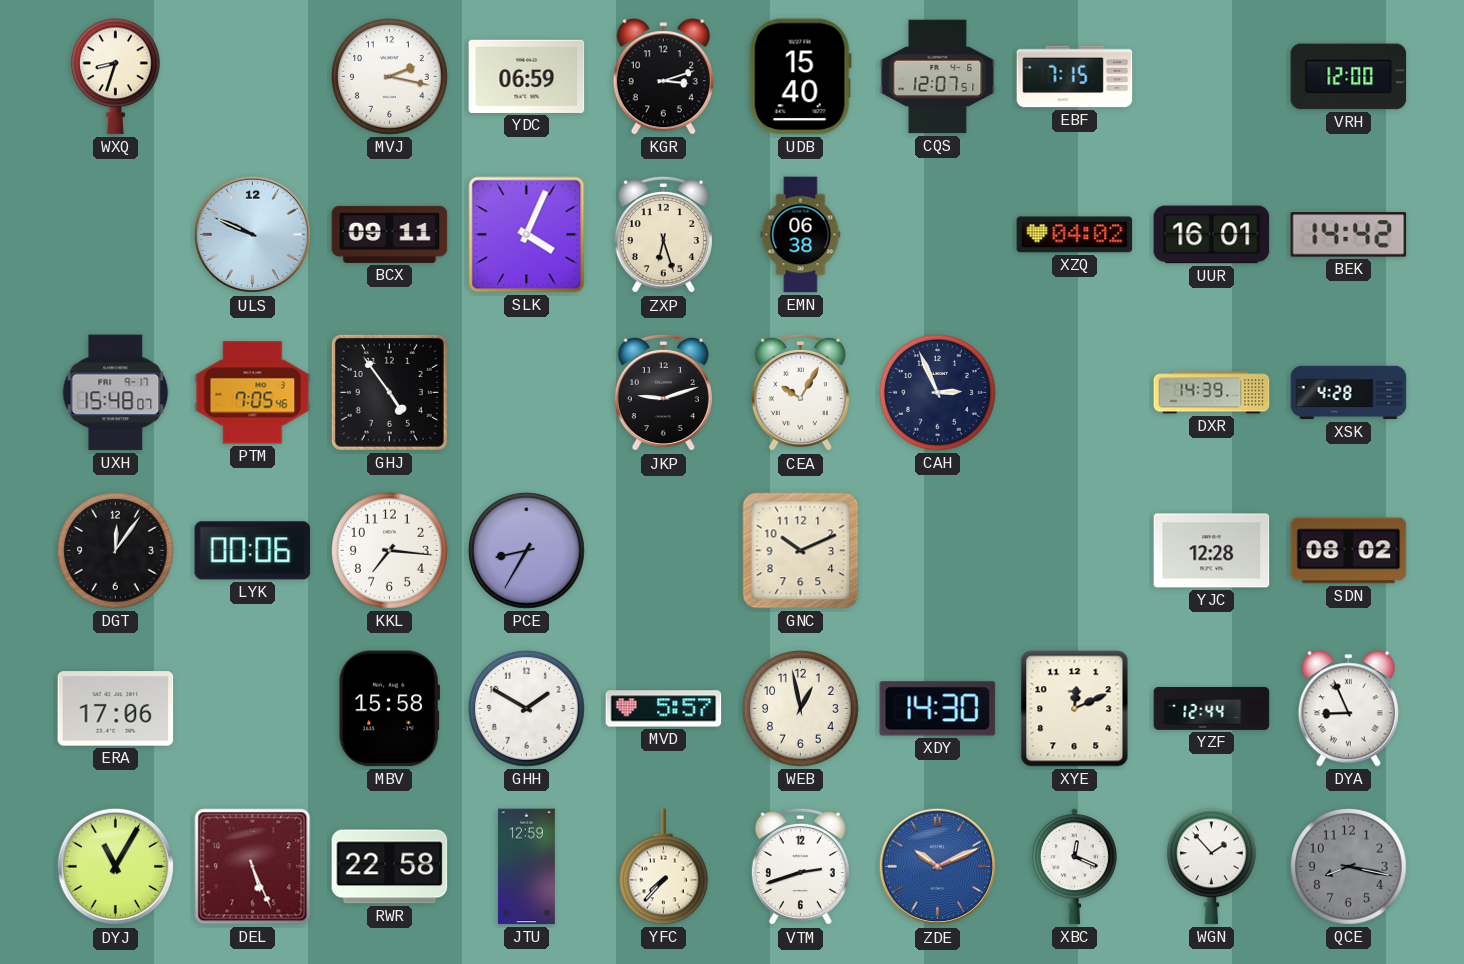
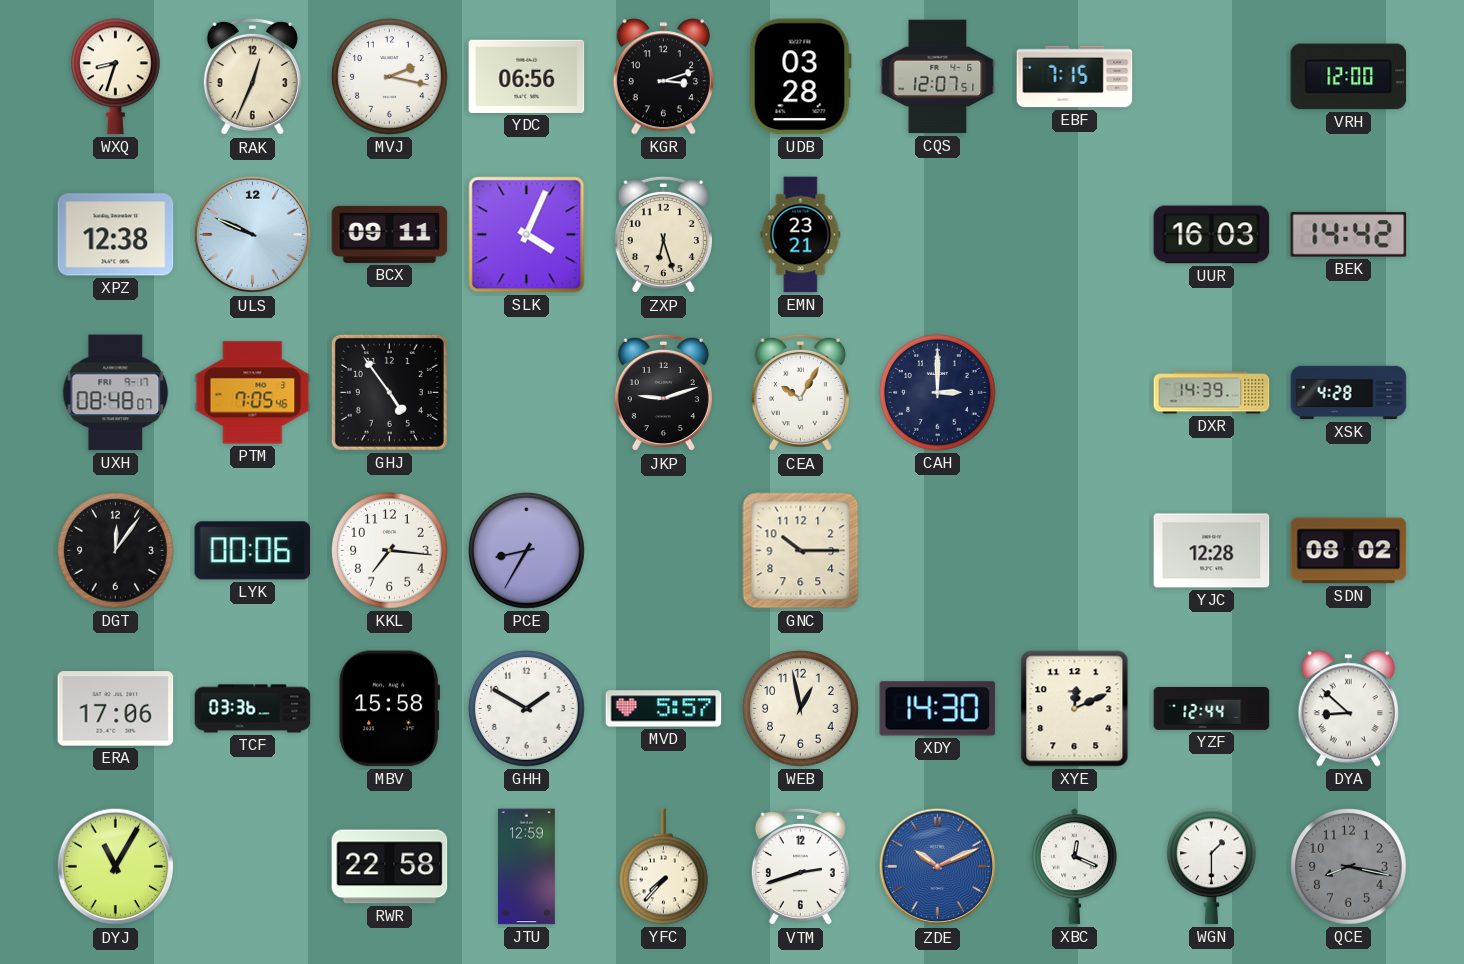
RAK: none -> 12:34
YDC: 06:59 -> 06:56
UDB: 15:40 -> 03:28
XPZ: none -> 12:38
EMN: 06:38 -> 23:21
XZQ: 04:02 -> none
UUR: 16:01 -> 16:03
UXH: 15:48 -> 08:48
CAH: 2:56 -> 3:00
GNC: 10:11 -> 10:15
TCF: none -> 03:36
DYA: 8:56 -> 8:52
DEL: 5:26 -> none
WGN: 1:53 -> 1:30
